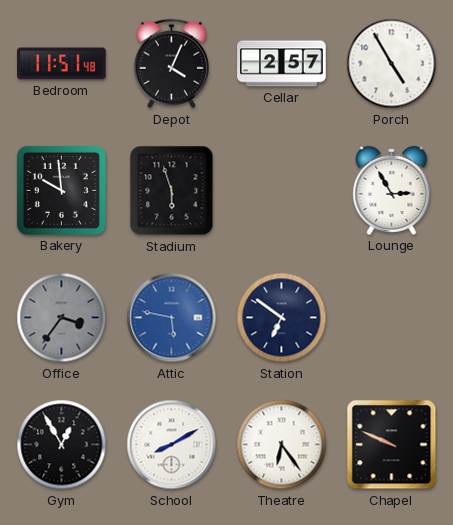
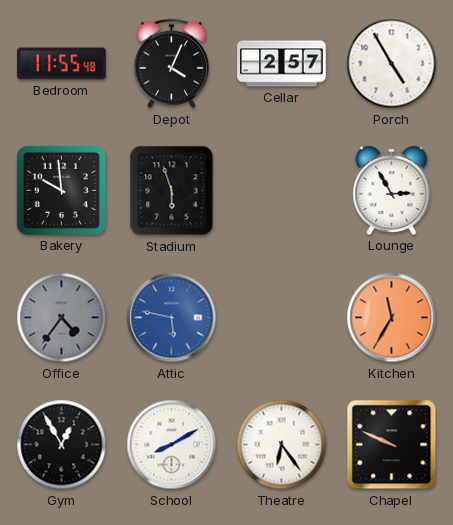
Bedroom: 11:51 -> 11:55
Office: 3:36 -> 4:36
Station: 6:51 -> none
Kitchen: none -> 11:35
